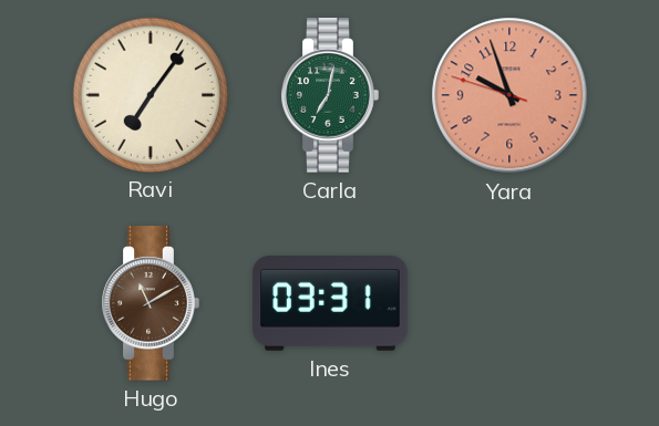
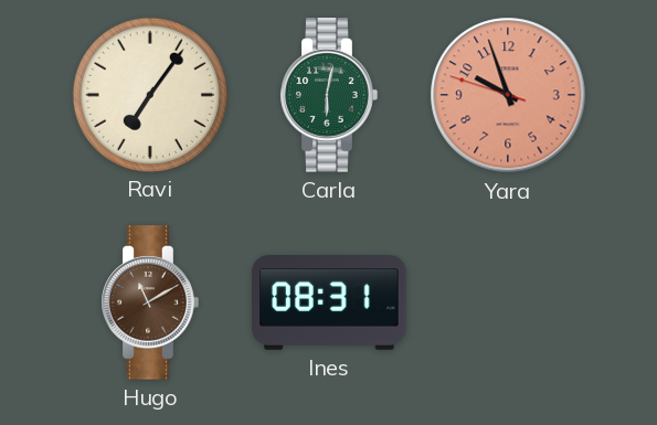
Carla: 7:02 -> 6:02
Ines: 03:31 -> 08:31
